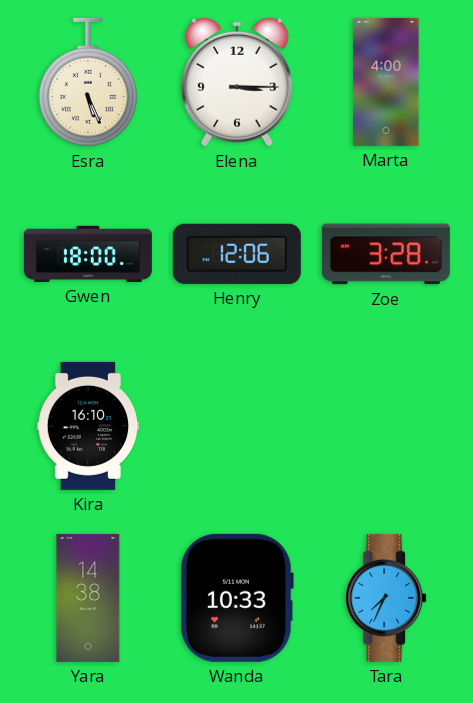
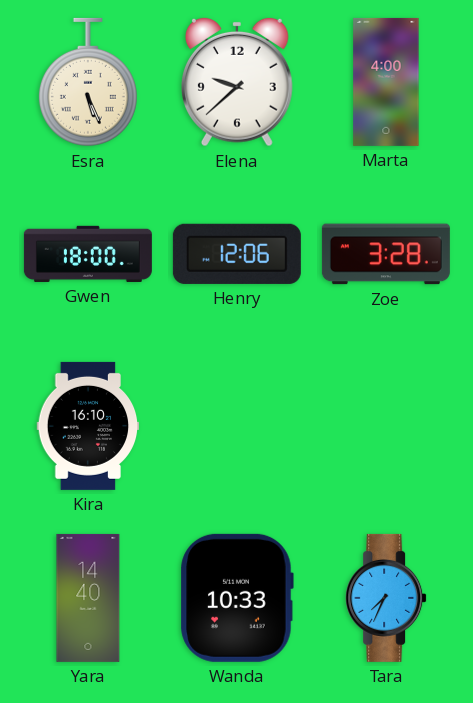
Elena: 3:15 -> 9:38
Yara: 14:38 -> 14:40
